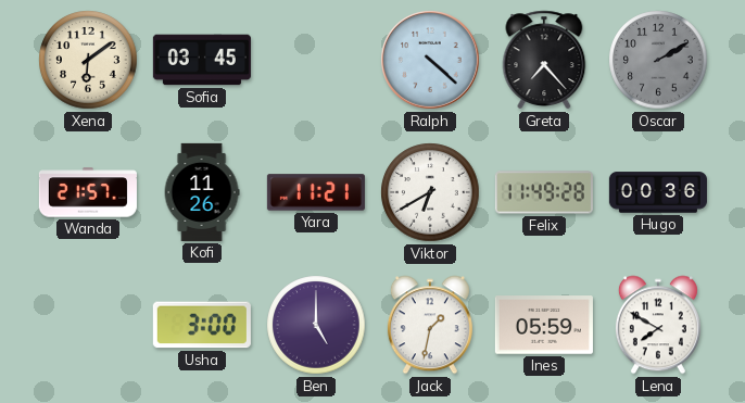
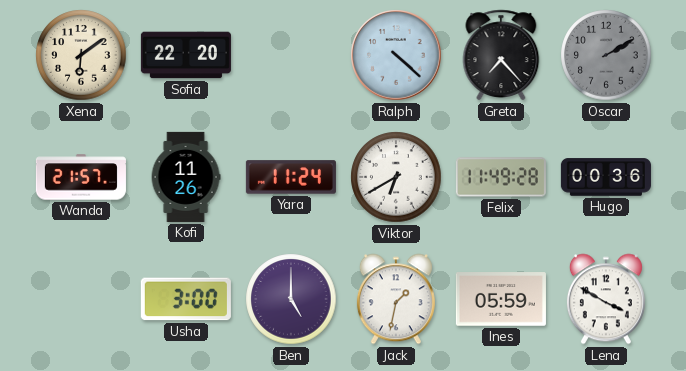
Sofia: 03:45 -> 22:20
Yara: 11:21 -> 11:24
Lena: 7:50 -> 3:50
